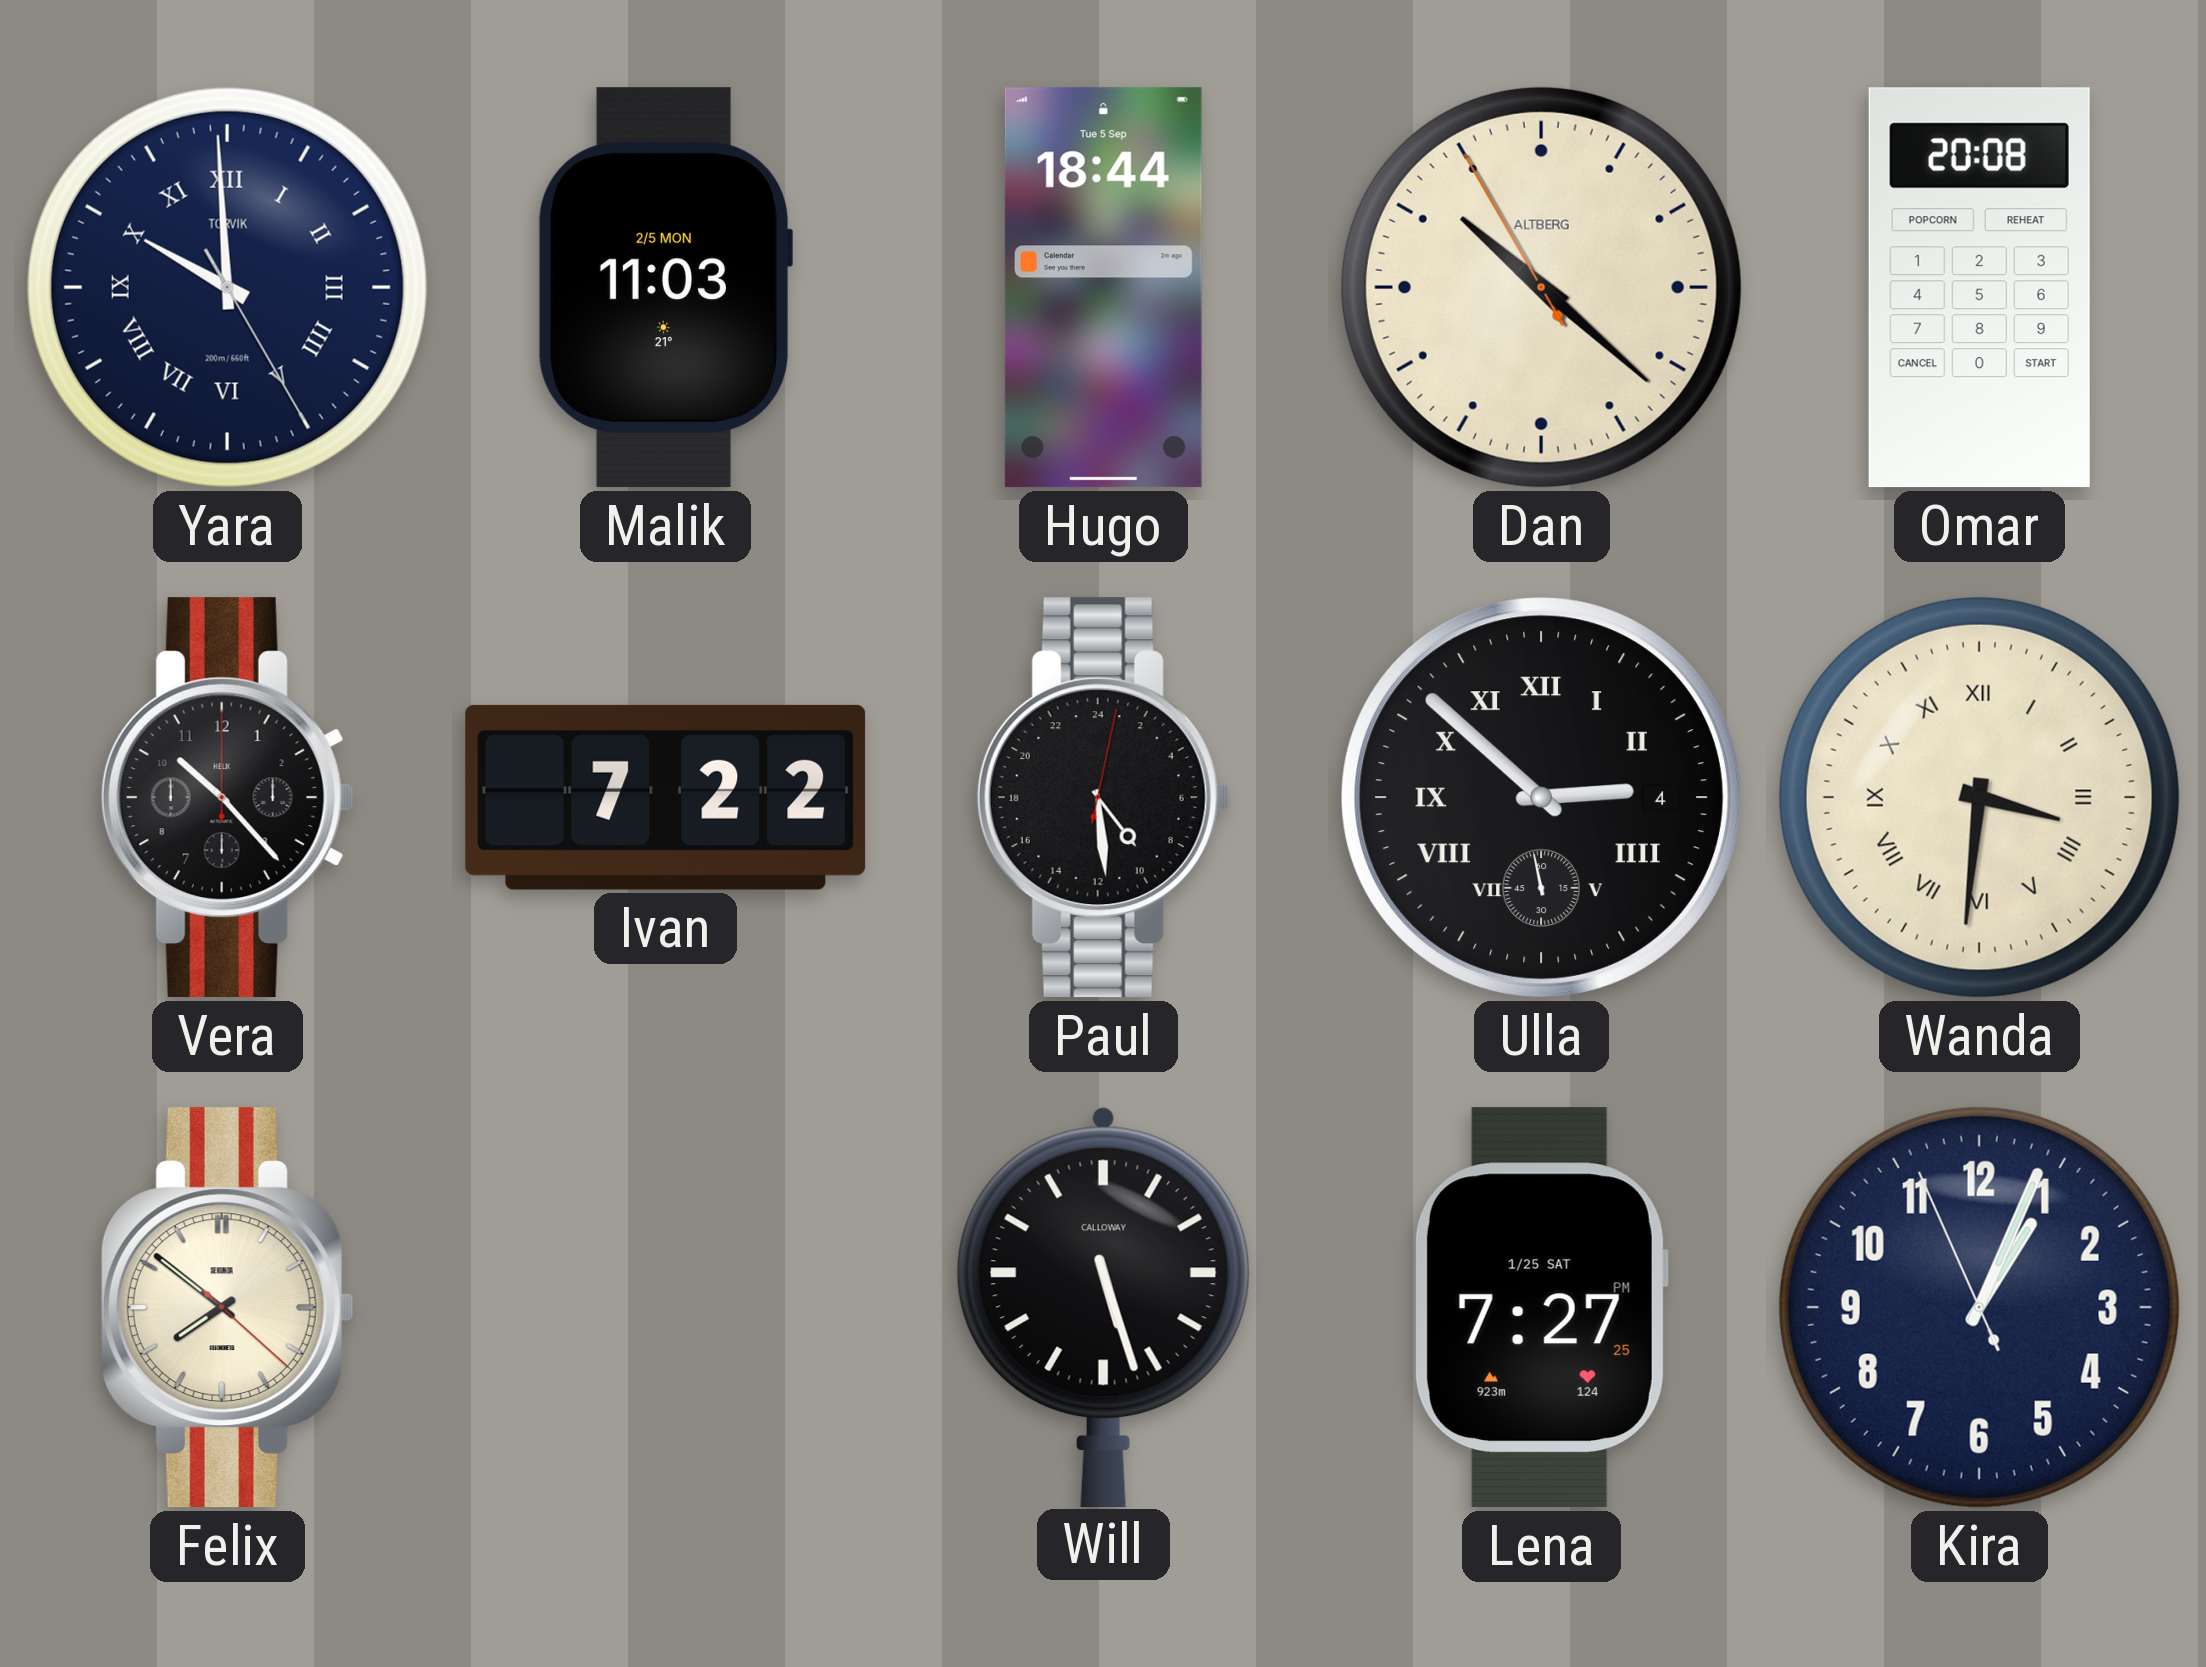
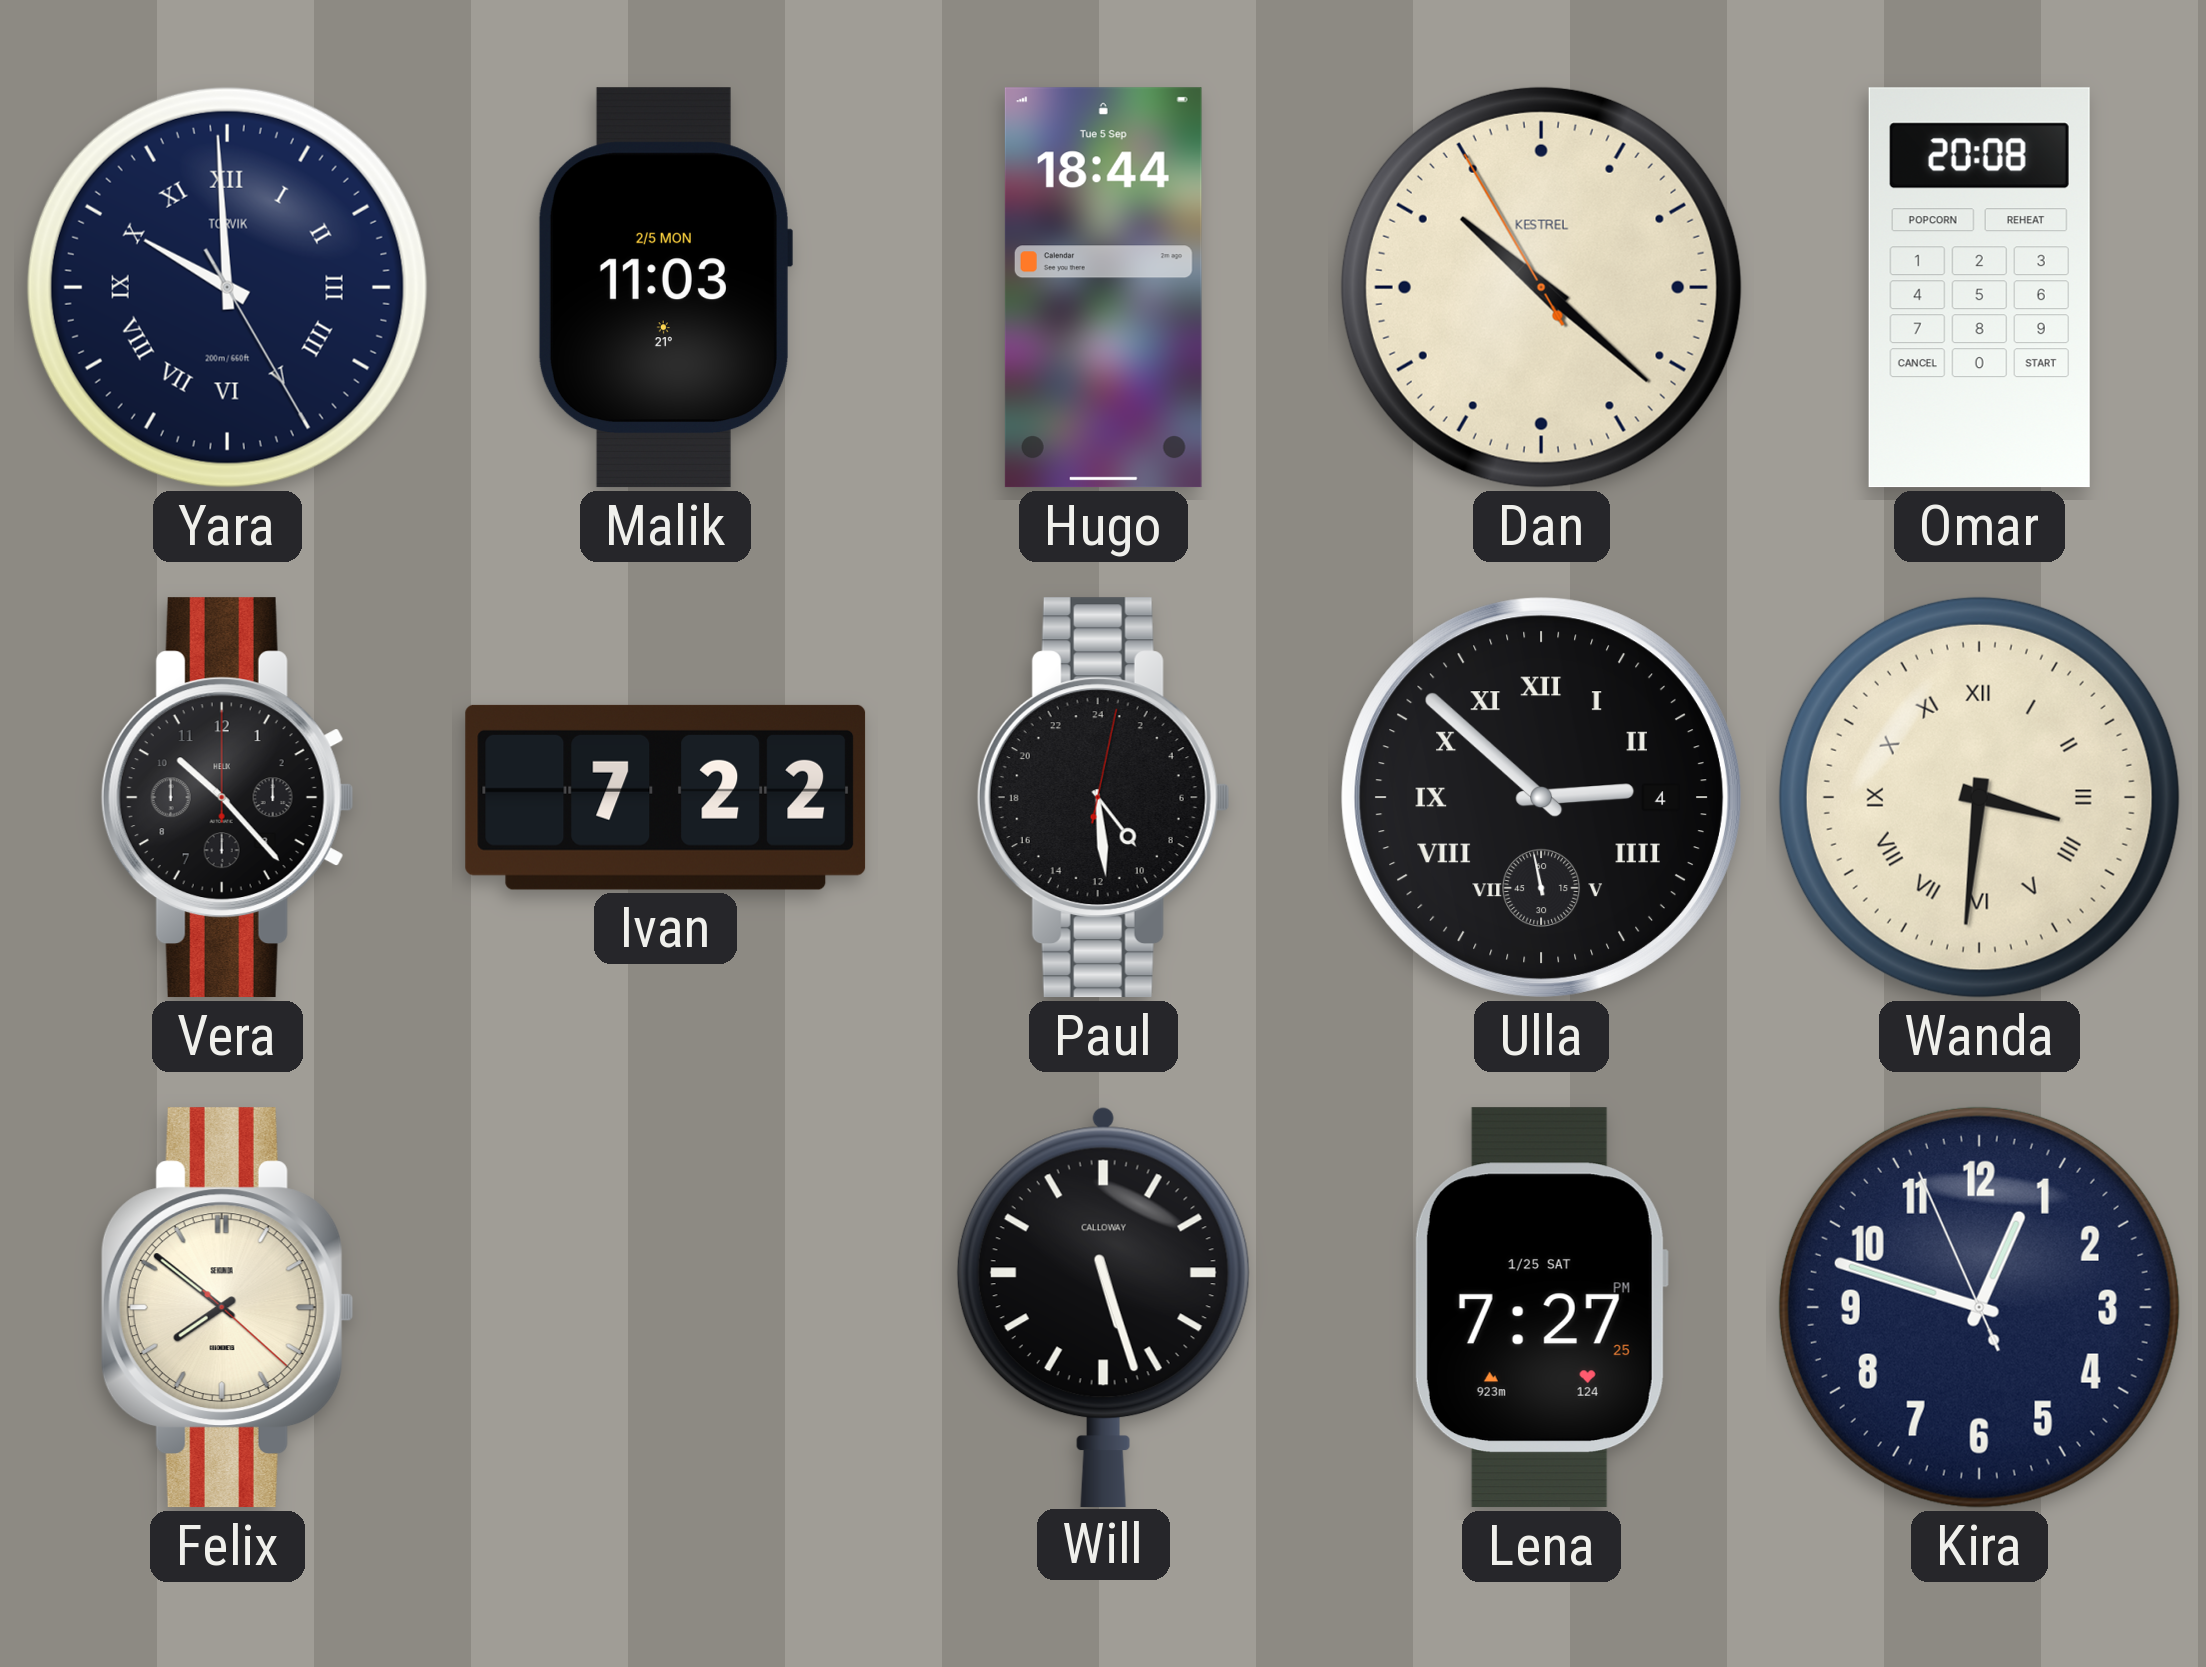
Dan brand: ALTBERG -> KESTREL
Kira: 1:03 -> 12:47
